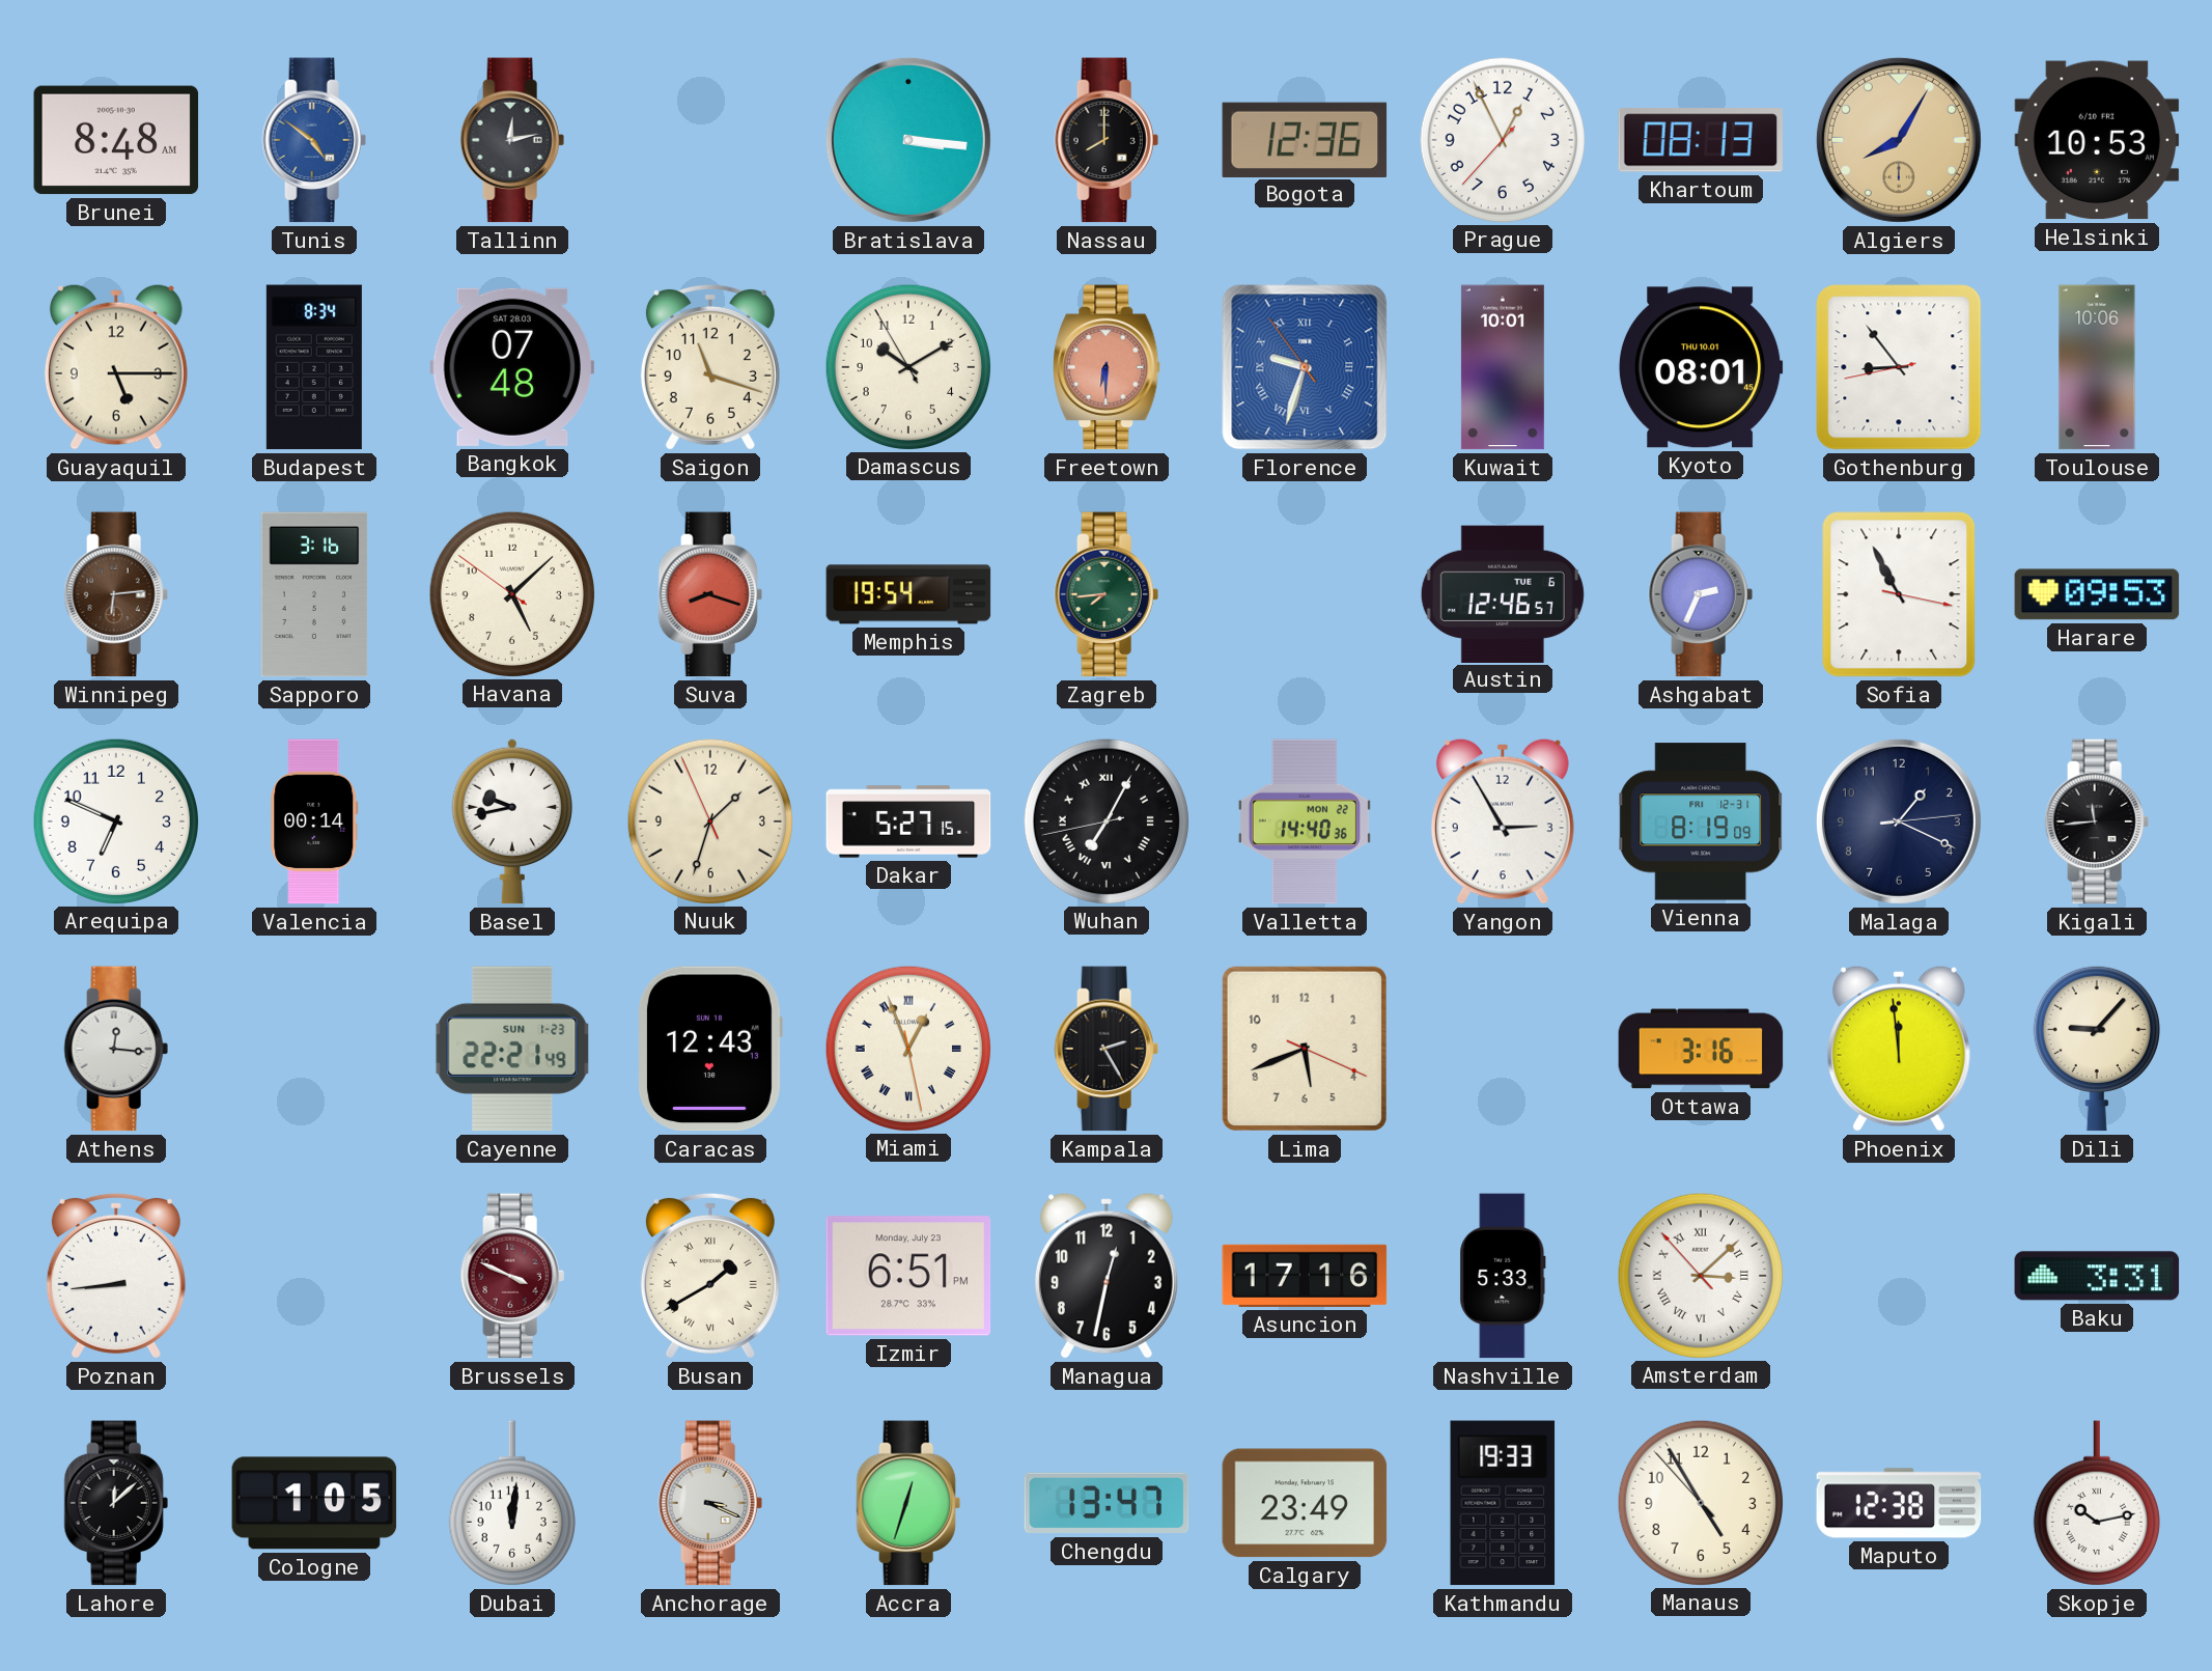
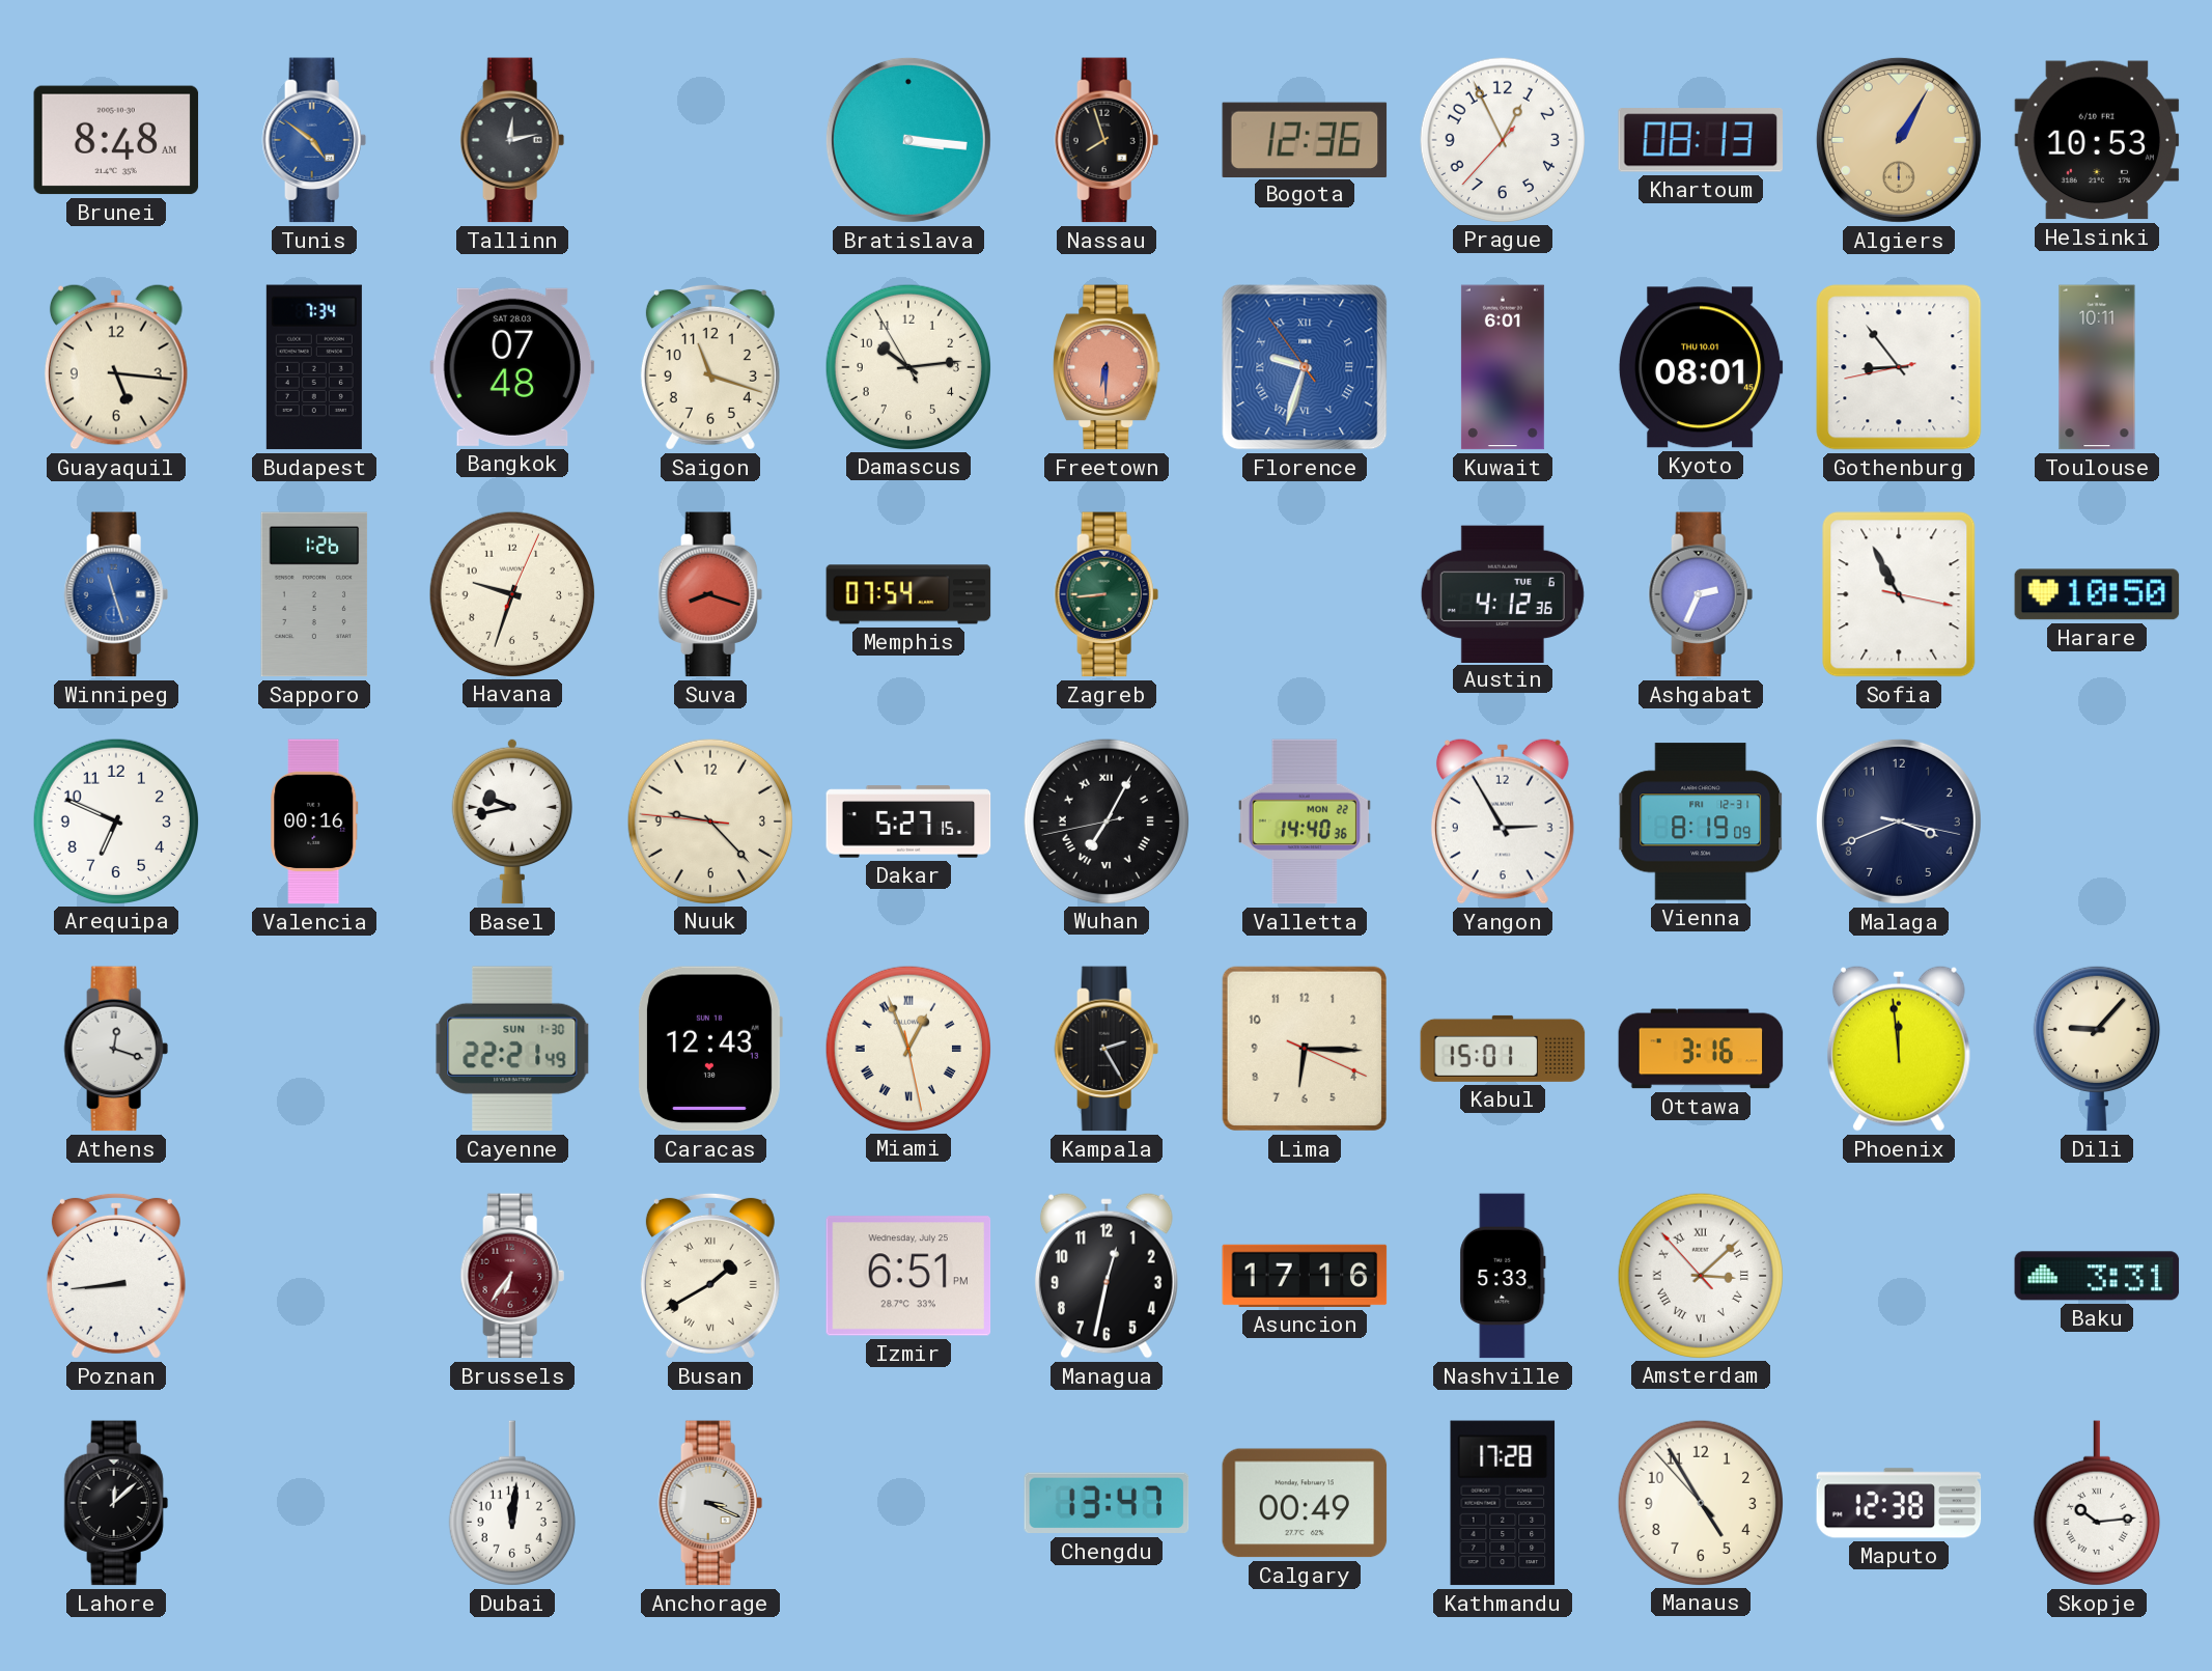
Nassau: 8:00 -> 7:57
Algiers: 8:05 -> 1:05
Guayaquil: 5:15 -> 5:16
Budapest: 8:34 -> 7:34
Damascus: 10:09 -> 10:13
Kuwait: 10:01 -> 6:01
Toulouse: 10:06 -> 10:11
Winnipeg: 6:14 -> 11:27
Winnipeg dial: brown -> blue
Sapporo: 3:16 -> 1:26
Havana: 5:07 -> 9:33
Memphis: 19:54 -> 07:54
Zagreb: 7:44 -> 8:44
Austin: 12:46 -> 4:12
Harare: 09:53 -> 10:50
Valencia: 00:14 -> 00:16
Nuuk: 1:32 -> 9:22
Malaga: 1:19 -> 3:41
Kigali: 11:44 -> none
Athens: 12:16 -> 12:18
Cayenne date: SUN 1-23 -> SUN 1-30
Lima: 5:41 -> 6:15
Kabul: none -> 15:01
Brussels: 3:49 -> 6:36
Izmir date: Monday, July 23 -> Wednesday, July 25
Cologne: 1:05 -> none
Accra: 12:33 -> none
Calgary: 23:49 -> 00:49
Kathmandu: 19:33 -> 17:28
Skopje: 10:13 -> 10:14
